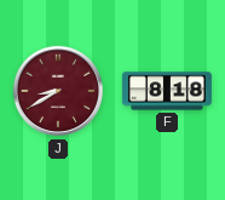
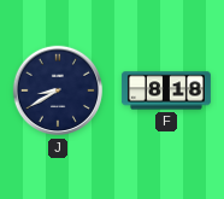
J dial: burgundy -> navy
